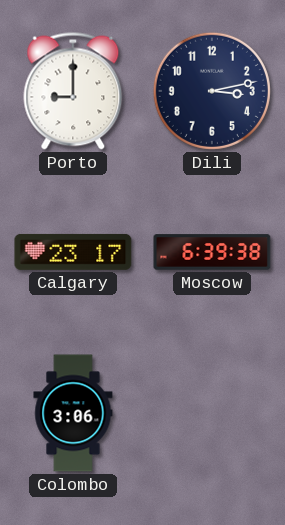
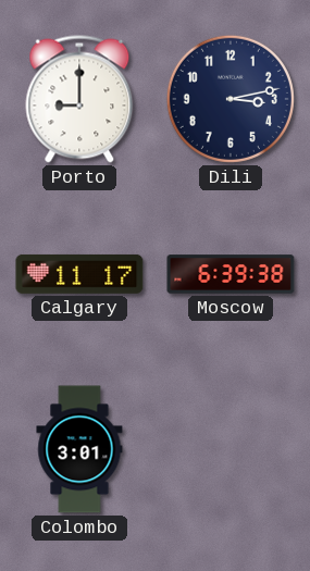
Calgary: 23:17 -> 11:17
Colombo: 3:06 -> 3:01
